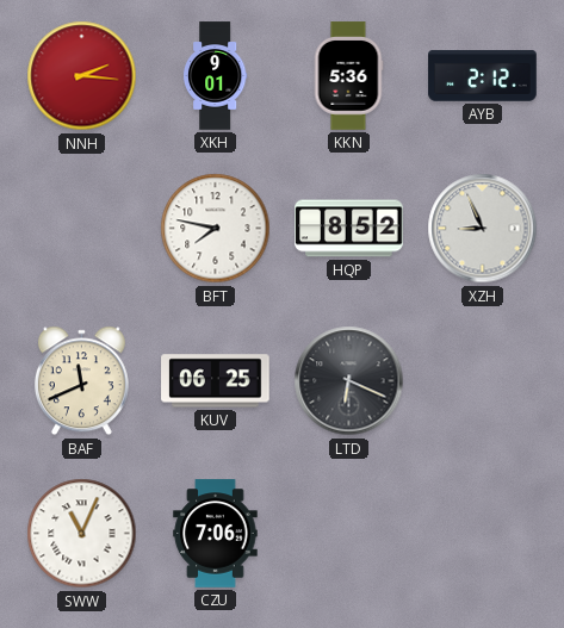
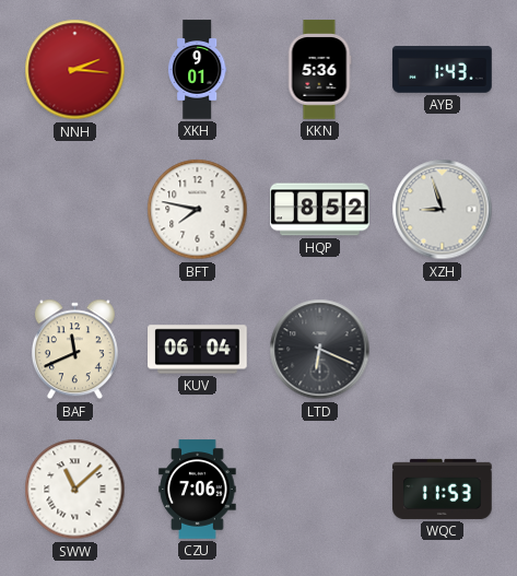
AYB: 2:12 -> 1:43
XZH: 8:56 -> 8:57
KUV: 06:25 -> 06:04
SWW: 11:04 -> 11:08
WQC: none -> 11:53
